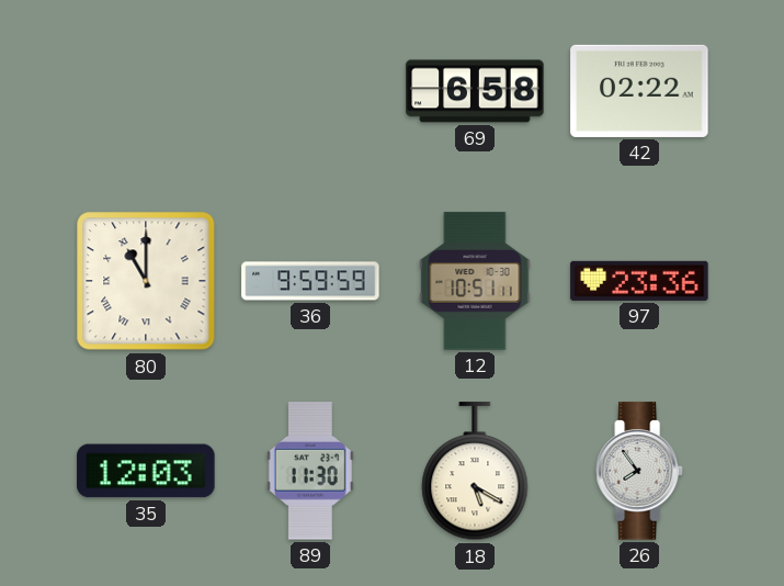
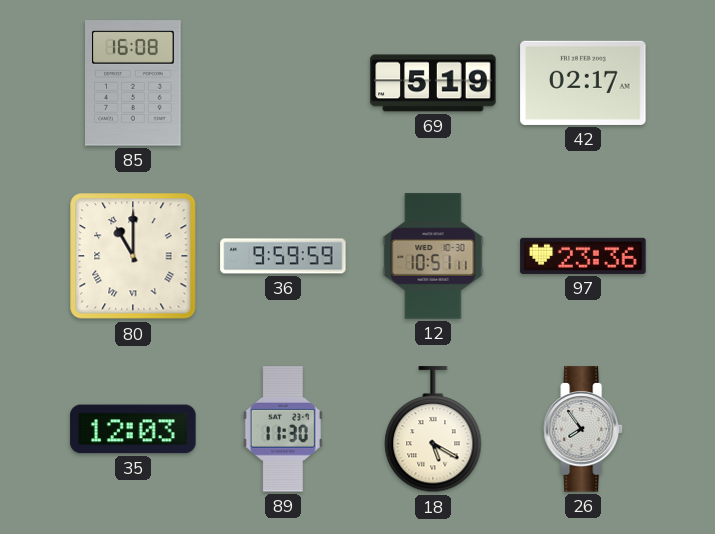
85: none -> 16:08
69: 6:58 -> 5:19
42: 02:22 -> 02:17
